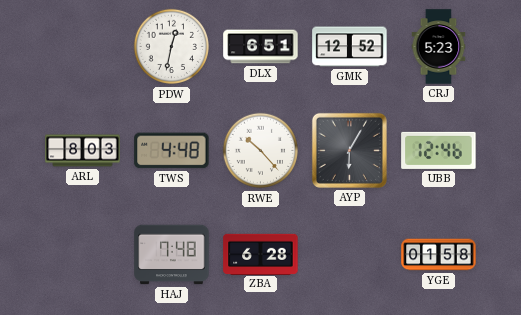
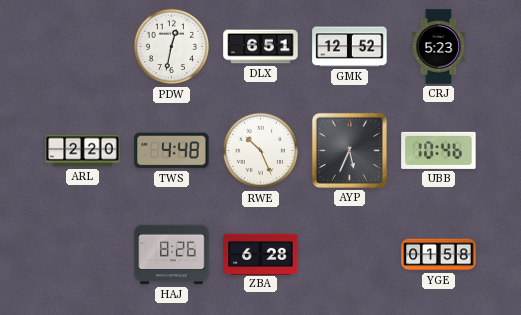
ARL: 8:03 -> 2:20
RWE: 10:23 -> 10:26
AYP: 6:05 -> 5:34
UBB: 12:46 -> 10:46
HAJ: 7:48 -> 8:26
